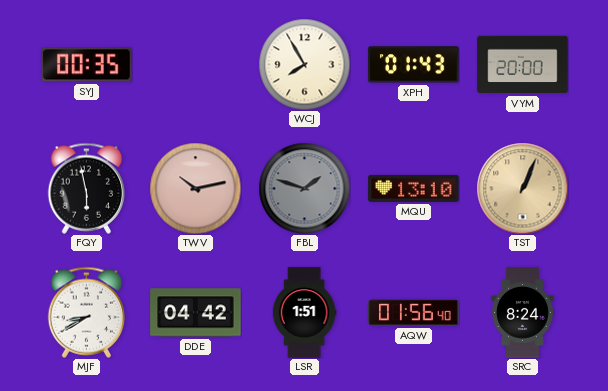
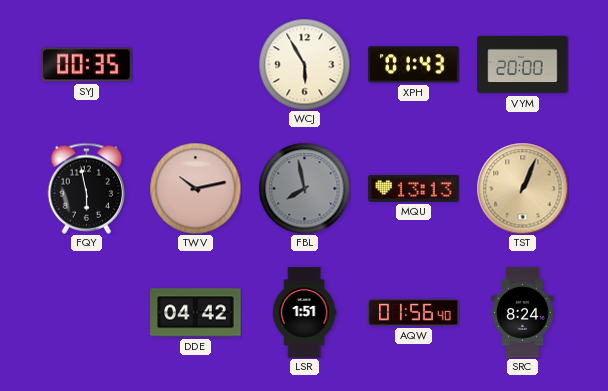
WCJ: 7:55 -> 5:55
FBL: 1:48 -> 7:58
MQU: 13:10 -> 13:13
MJF: 8:40 -> none
